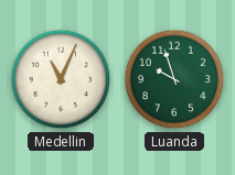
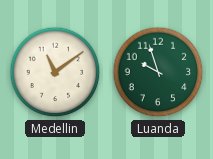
Medellin: 11:04 -> 11:09
